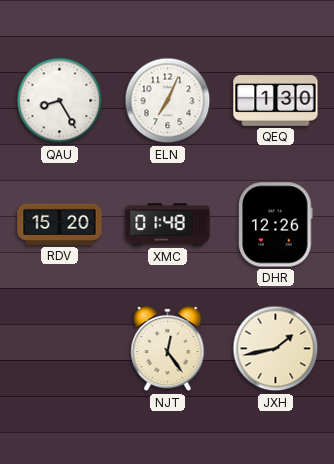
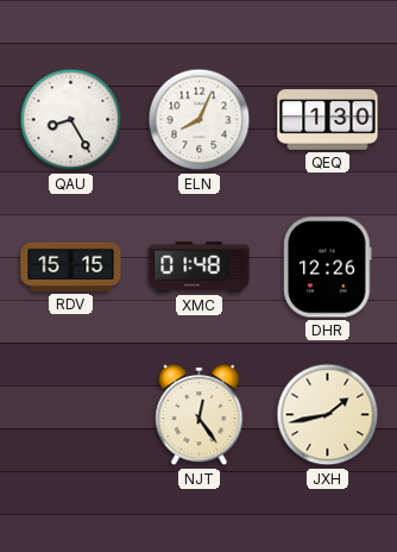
ELN: 7:04 -> 8:04
RDV: 15:20 -> 15:15
